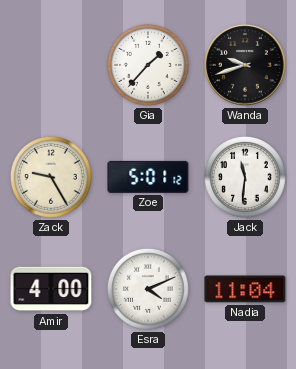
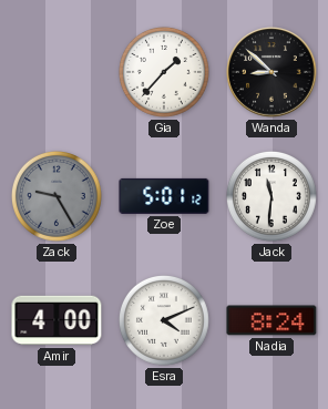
Wanda: 9:42 -> 8:52
Zack dial: cream -> grey
Nadia: 11:04 -> 8:24
